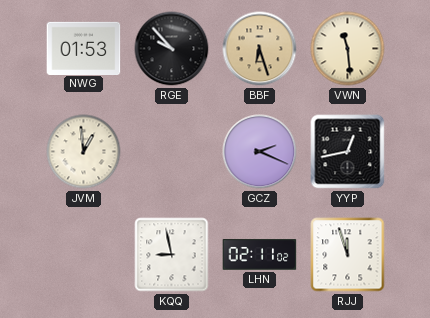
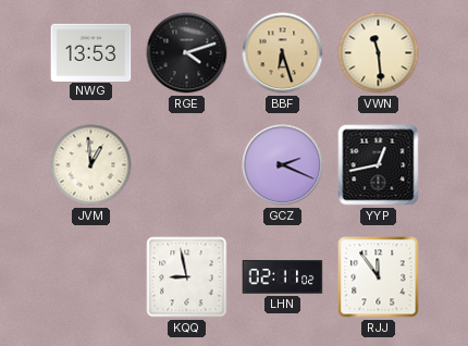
NWG: 01:53 -> 13:53
RGE: 9:53 -> 4:12
RJJ: 11:57 -> 11:54
